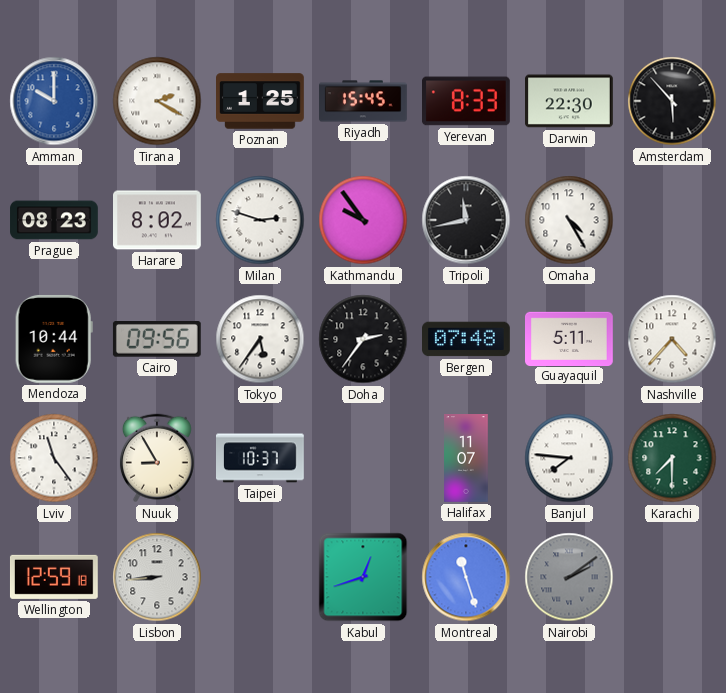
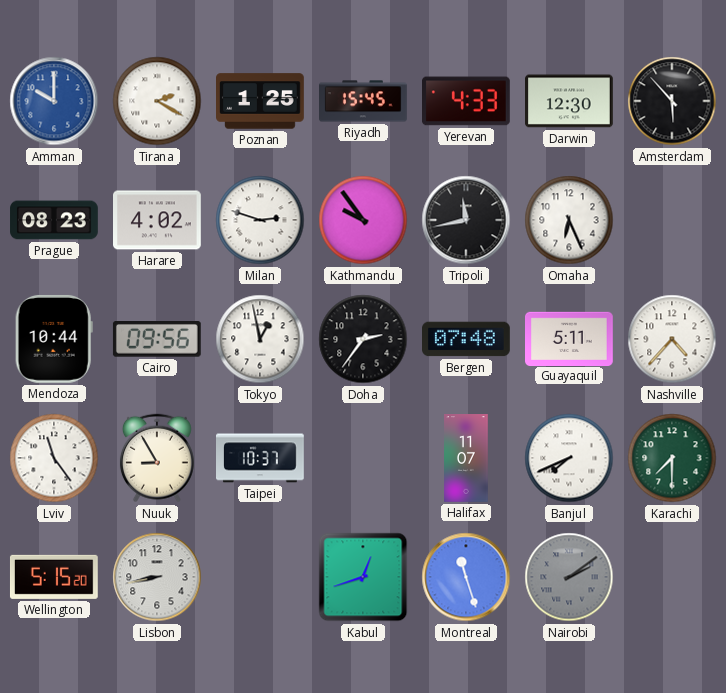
Yerevan: 8:33 -> 4:33
Darwin: 22:30 -> 12:30
Harare: 8:02 -> 4:02
Omaha: 4:25 -> 6:26
Tokyo: 5:36 -> 12:58
Banjul: 7:46 -> 7:41
Wellington: 12:59 -> 5:15
Lisbon: 8:44 -> 8:43
